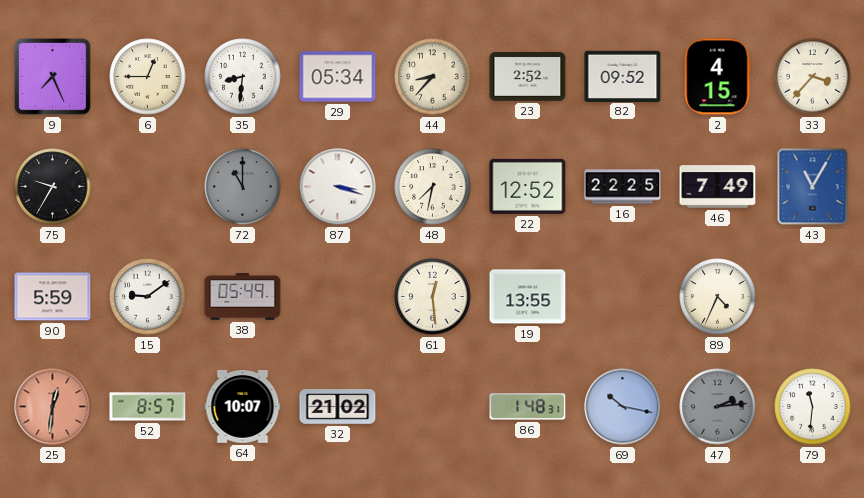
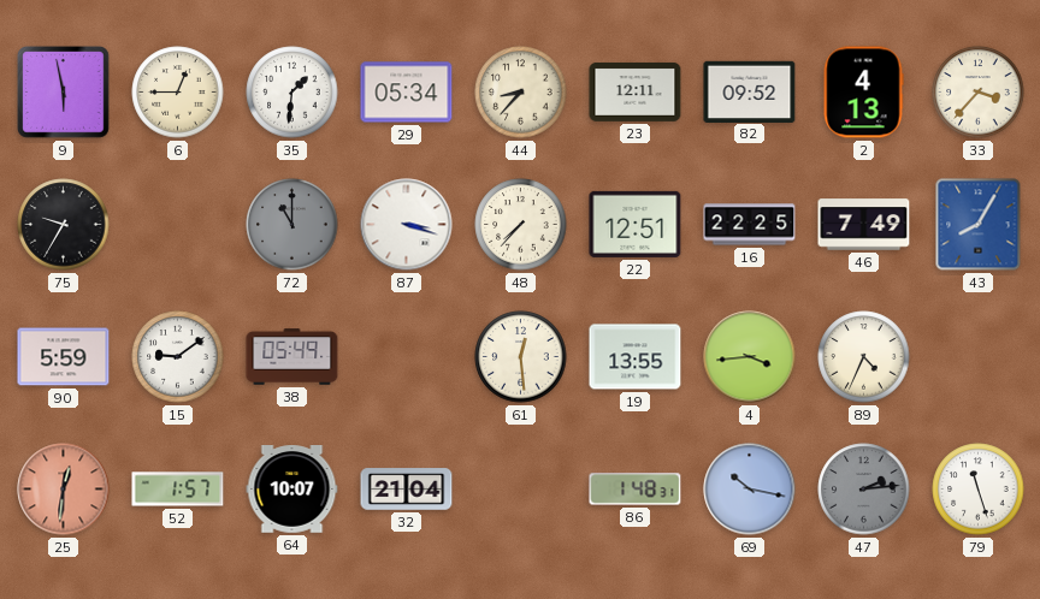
9: 7:26 -> 5:58
35: 8:31 -> 1:31
23: 2:52 -> 12:11
2: 4:15 -> 4:13
48: 7:32 -> 7:37
22: 12:52 -> 12:51
43: 11:05 -> 8:05
4: none -> 3:44
52: 8:57 -> 1:57
32: 21:02 -> 21:04
79: 11:31 -> 11:27
